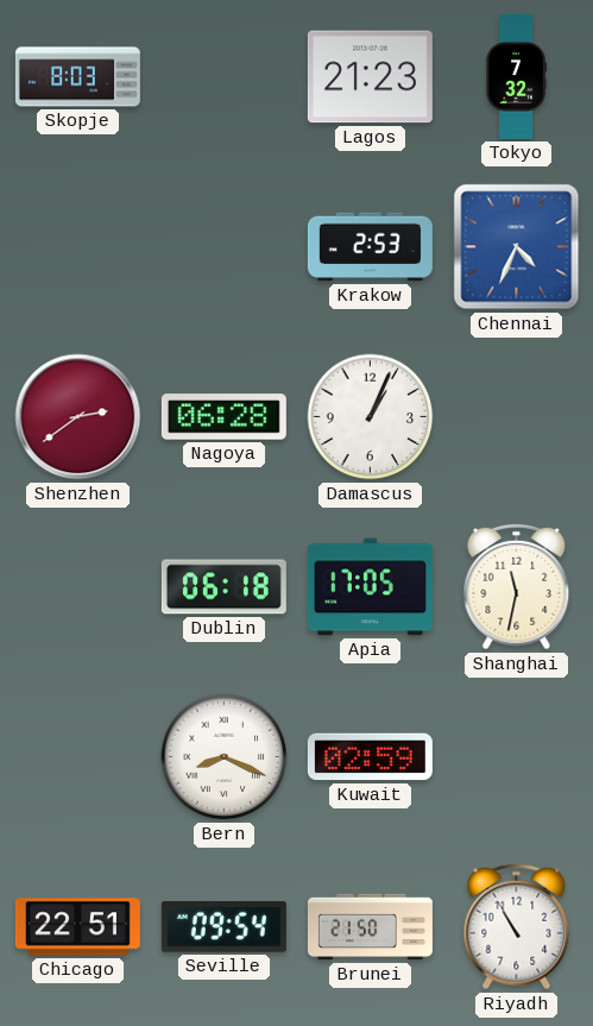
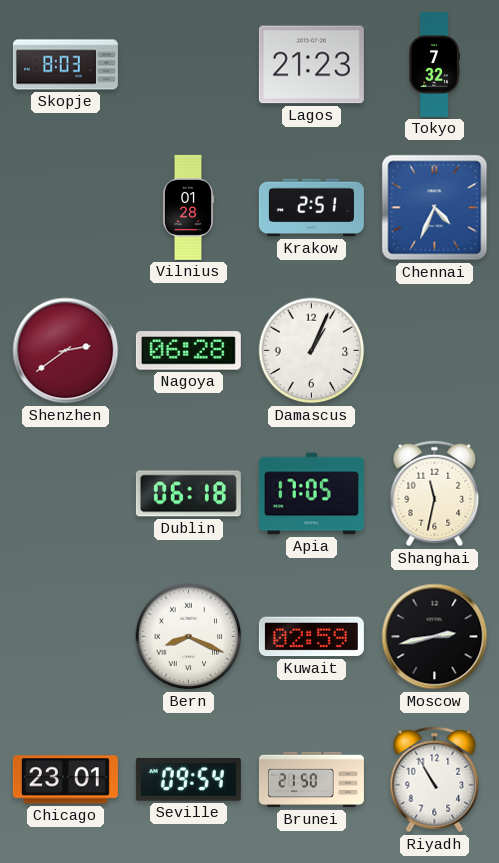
Vilnius: none -> 01:28
Krakow: 2:53 -> 2:51
Moscow: none -> 2:43
Chicago: 22:51 -> 23:01
